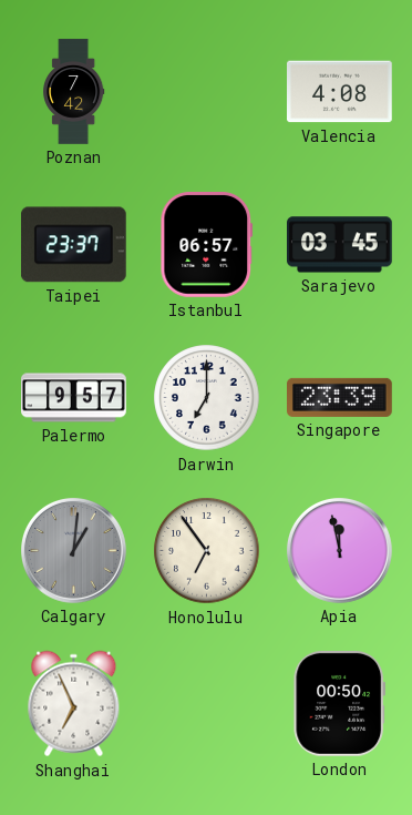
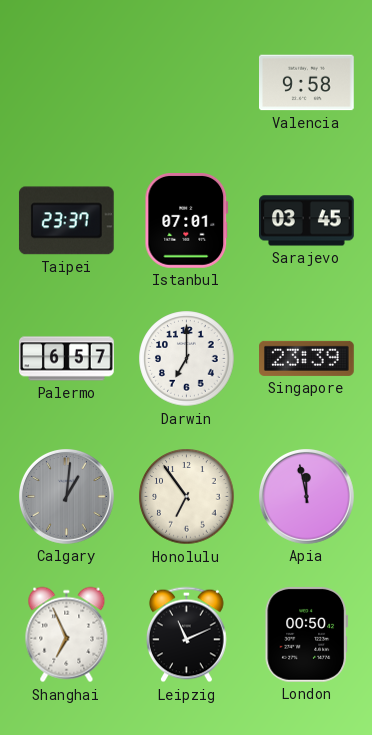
Poznan: 7:42 -> none
Valencia: 4:08 -> 9:58
Istanbul: 06:57 -> 07:01
Palermo: 9:57 -> 6:57
Leipzig: none -> 11:11
